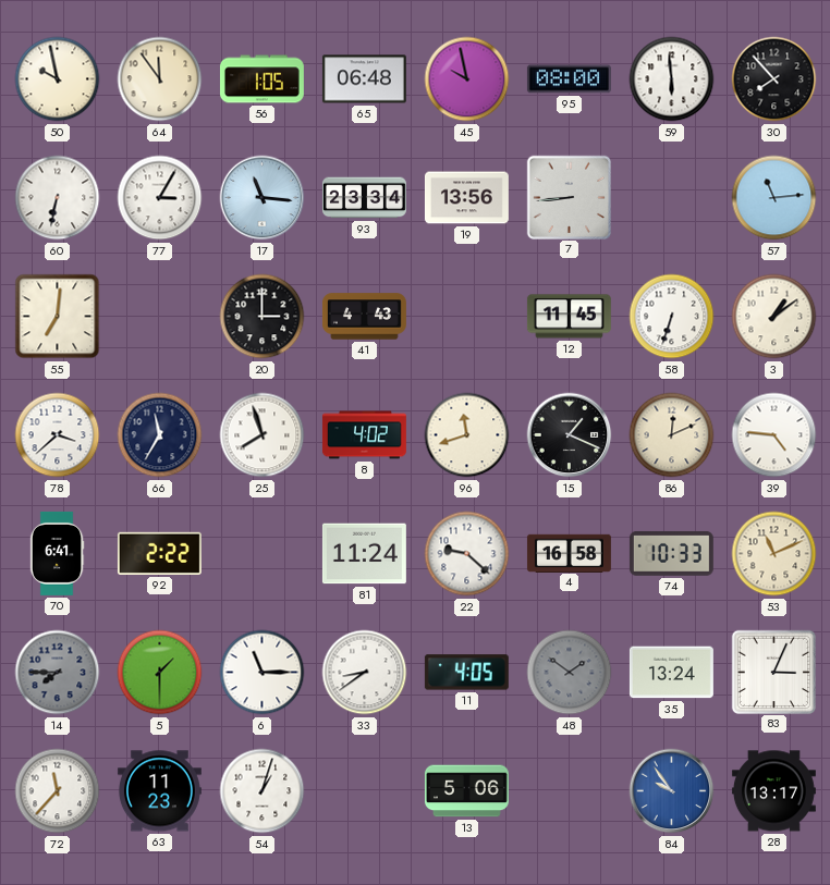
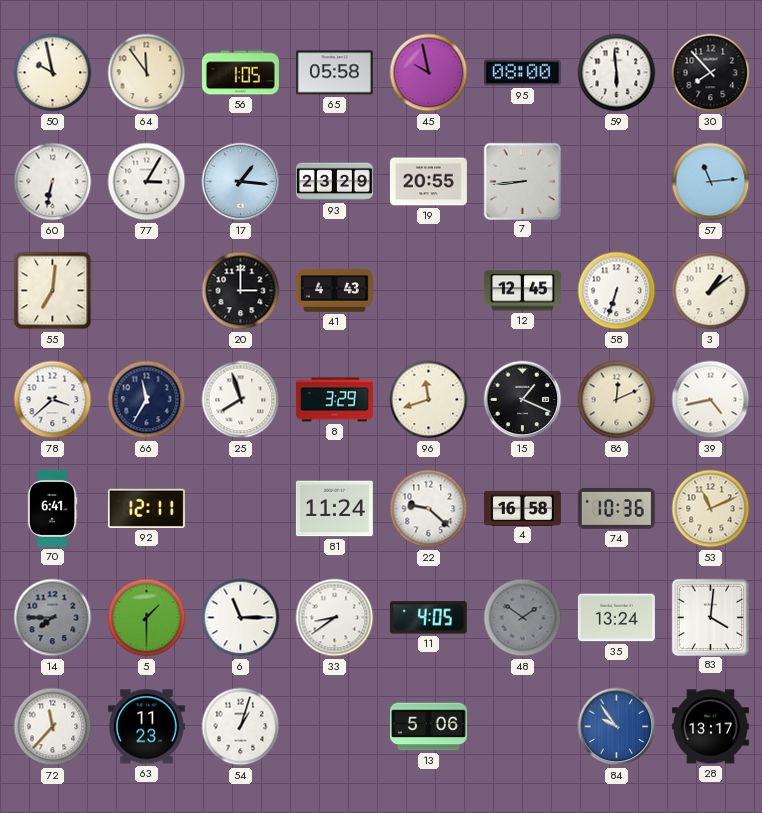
65: 06:48 -> 05:58
17: 11:16 -> 1:16
93: 23:34 -> 23:29
19: 13:56 -> 20:55
12: 11:45 -> 12:45
8: 4:02 -> 3:29
39: 4:46 -> 4:43
92: 2:22 -> 12:11
74: 10:33 -> 10:36
83: 3:04 -> 4:01
